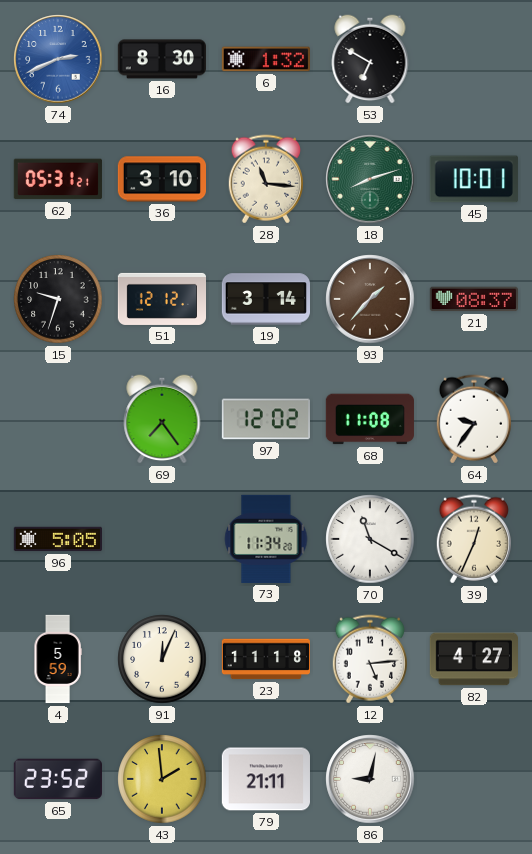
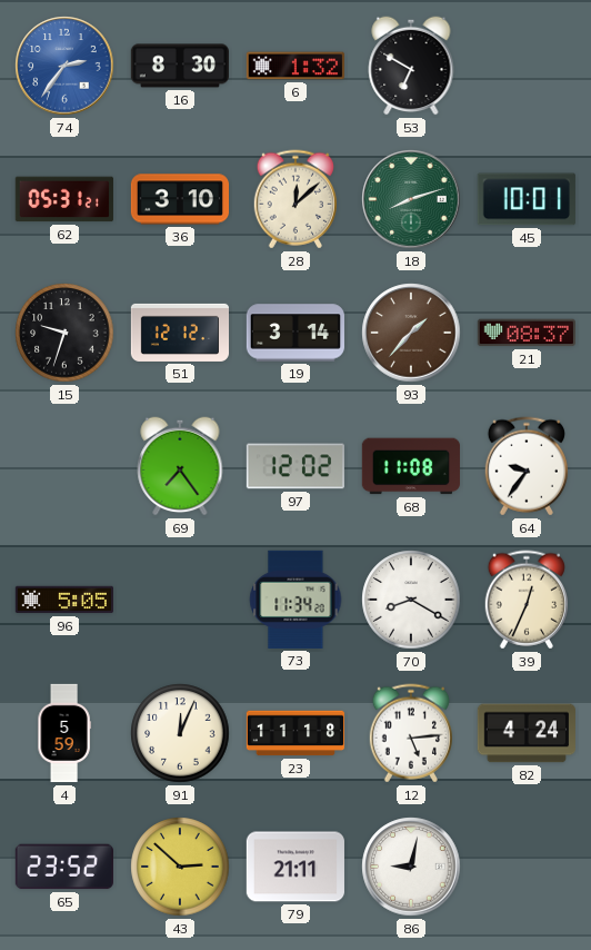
74: 2:41 -> 2:36
28: 11:16 -> 12:08
70: 11:20 -> 8:20
82: 4:27 -> 4:24
43: 1:59 -> 2:52
